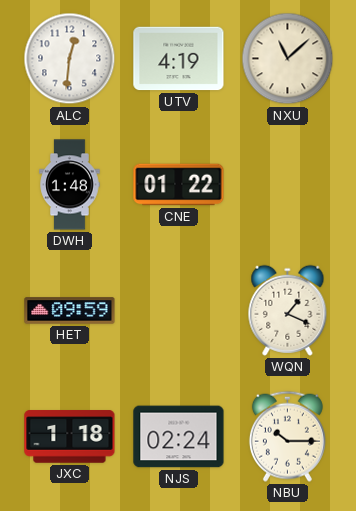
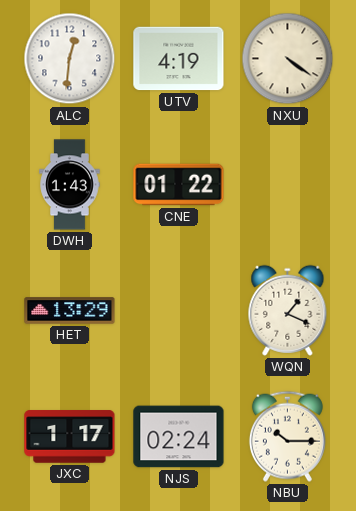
NXU: 11:08 -> 4:21
DWH: 1:48 -> 1:43
HET: 09:59 -> 13:29
JXC: 1:18 -> 1:17
